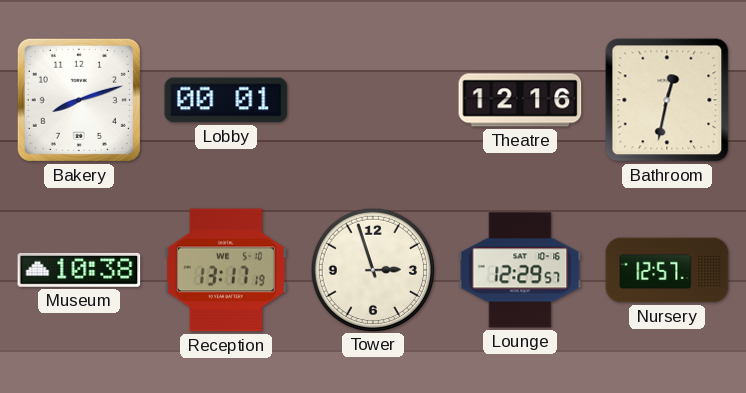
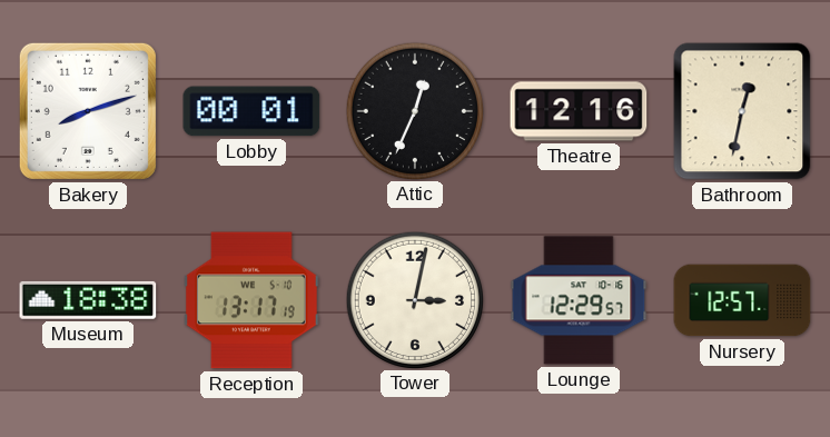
Attic: none -> 12:34
Museum: 10:38 -> 18:38
Tower: 2:57 -> 3:02
